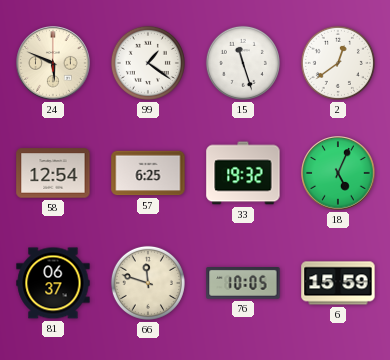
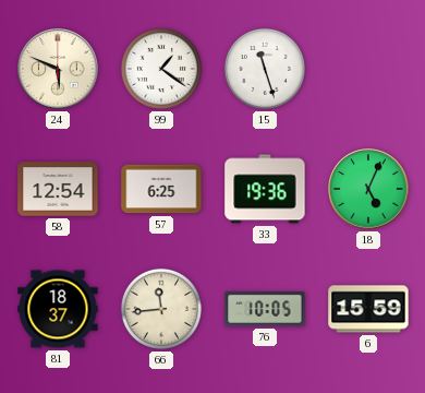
2: 12:39 -> none
33: 19:32 -> 19:36
81: 06:37 -> 18:37
66: 11:48 -> 11:44
